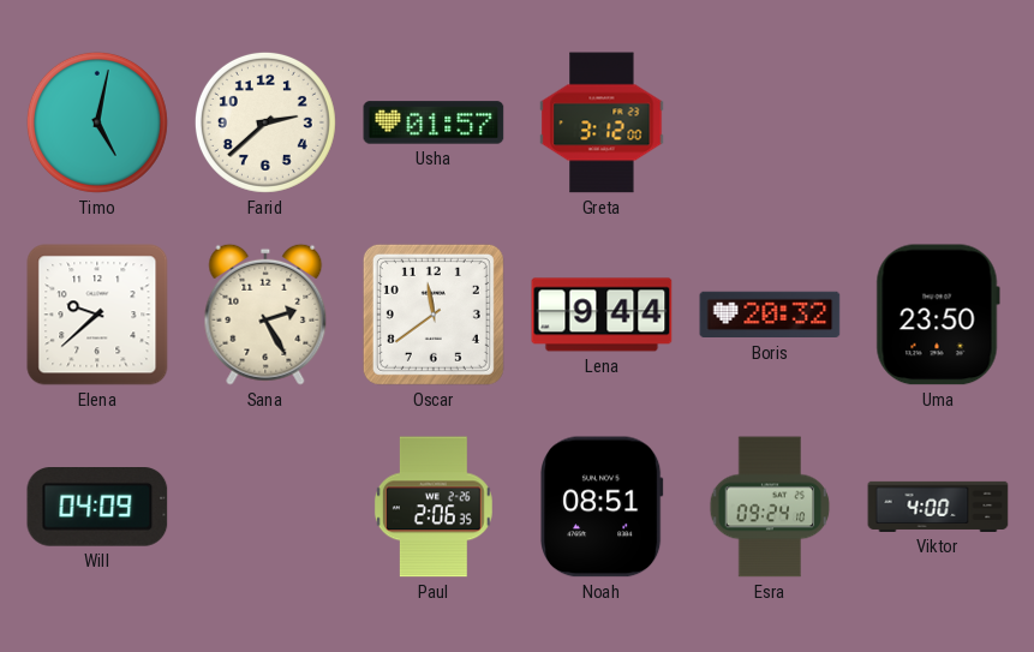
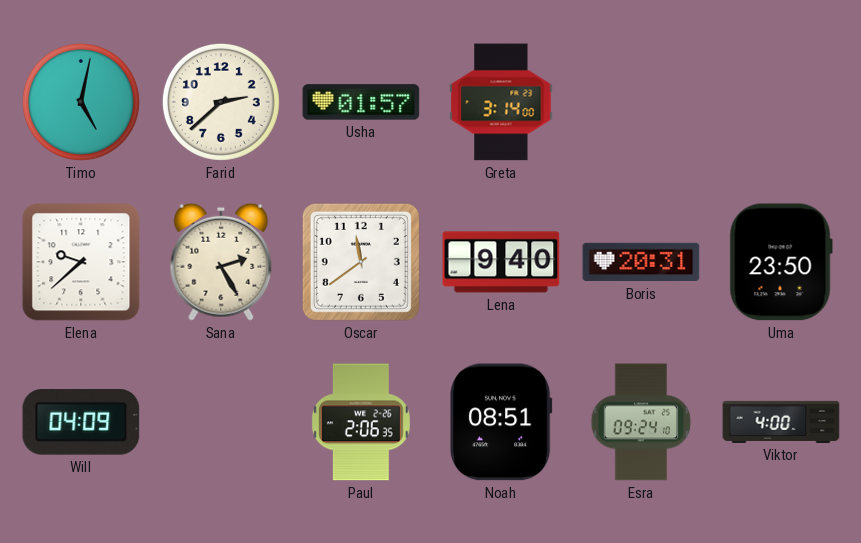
Greta: 3:12 -> 3:14
Lena: 9:44 -> 9:40
Boris: 20:32 -> 20:31
